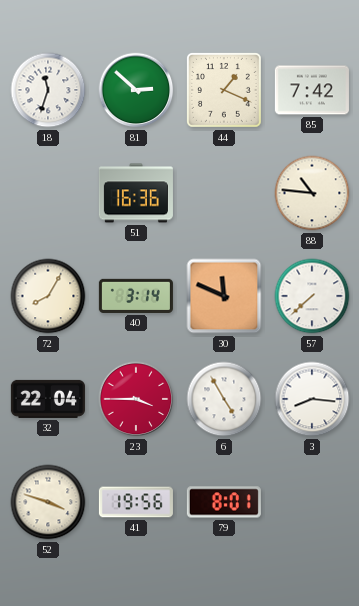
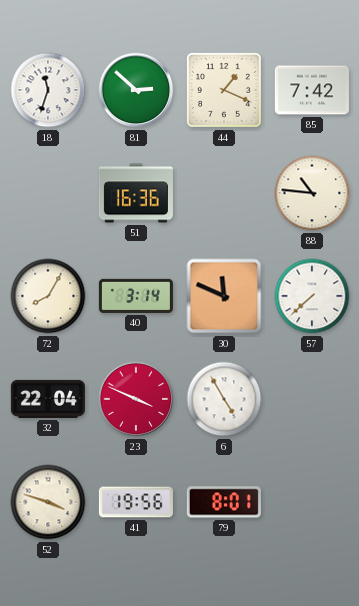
23: 3:45 -> 3:49
3: 8:16 -> none
